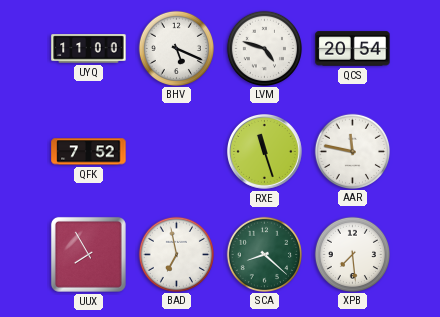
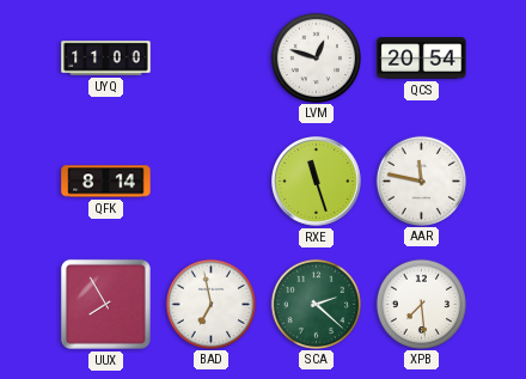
BHV: 5:19 -> none
LVM: 4:48 -> 12:48
QFK: 7:52 -> 8:14
SCA: 8:22 -> 2:22
